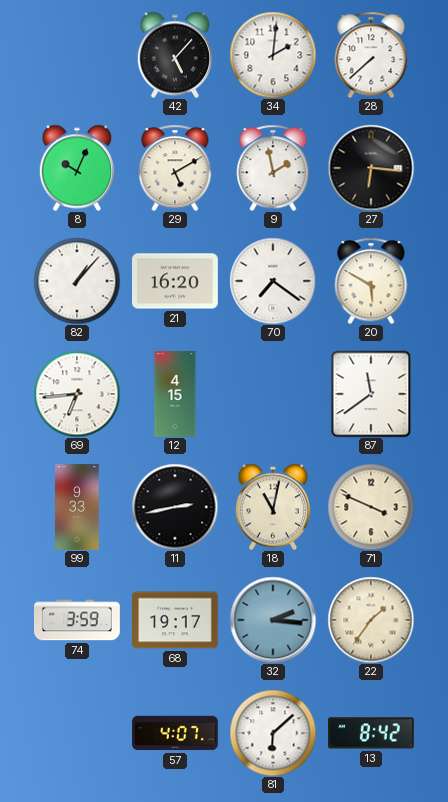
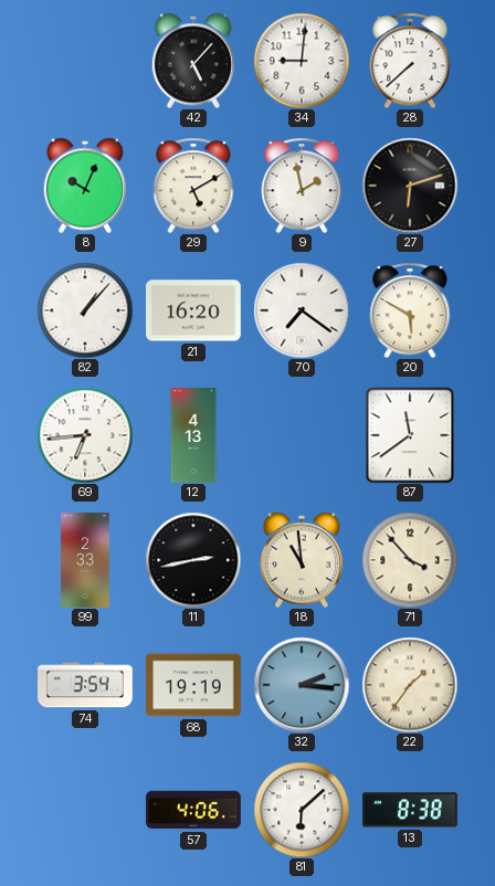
34: 2:01 -> 9:01
27: 6:16 -> 6:12
12: 4:15 -> 4:13
99: 9:33 -> 2:33
18: 11:02 -> 10:59
71: 3:49 -> 3:53
74: 3:59 -> 3:54
68: 19:17 -> 19:19
57: 4:07 -> 4:06
13: 8:42 -> 8:38
